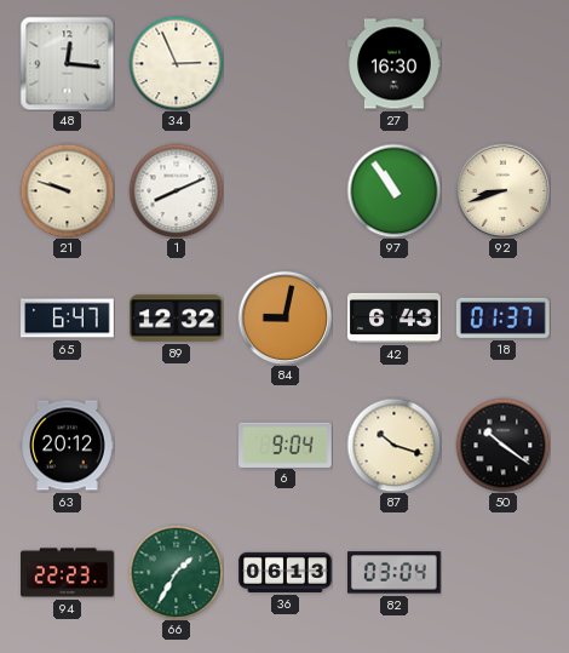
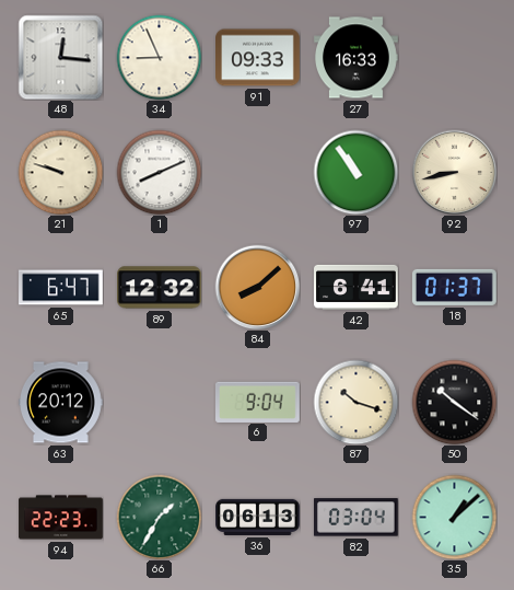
34: 2:56 -> 8:56
91: none -> 09:33
27: 16:30 -> 16:33
92: 8:42 -> 8:43
84: 9:02 -> 8:08
42: 6:43 -> 6:41
35: none -> 1:08
